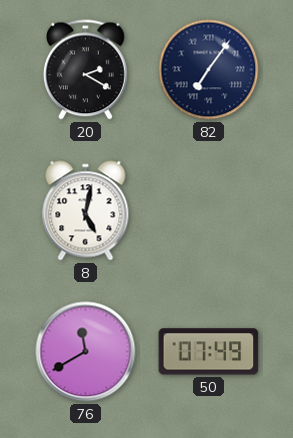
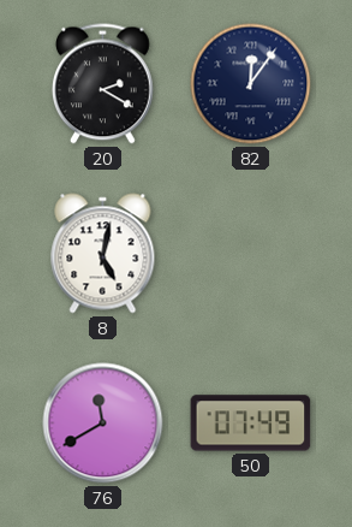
82: 7:06 -> 12:06
